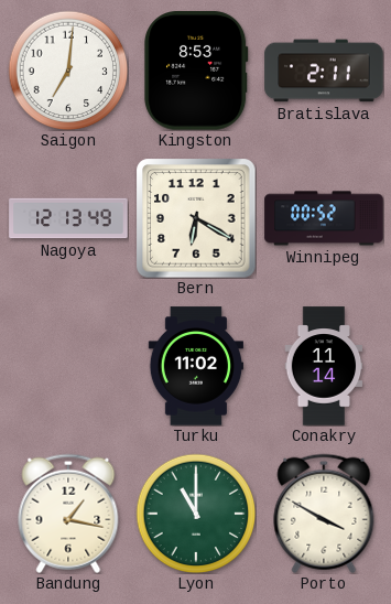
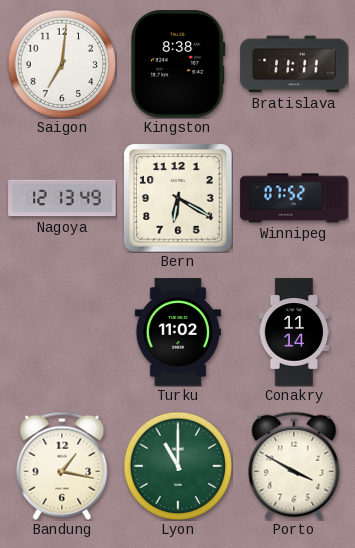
Kingston: 8:53 -> 8:38
Bratislava: 2:11 -> 11:11
Winnipeg: 00:52 -> 07:52
